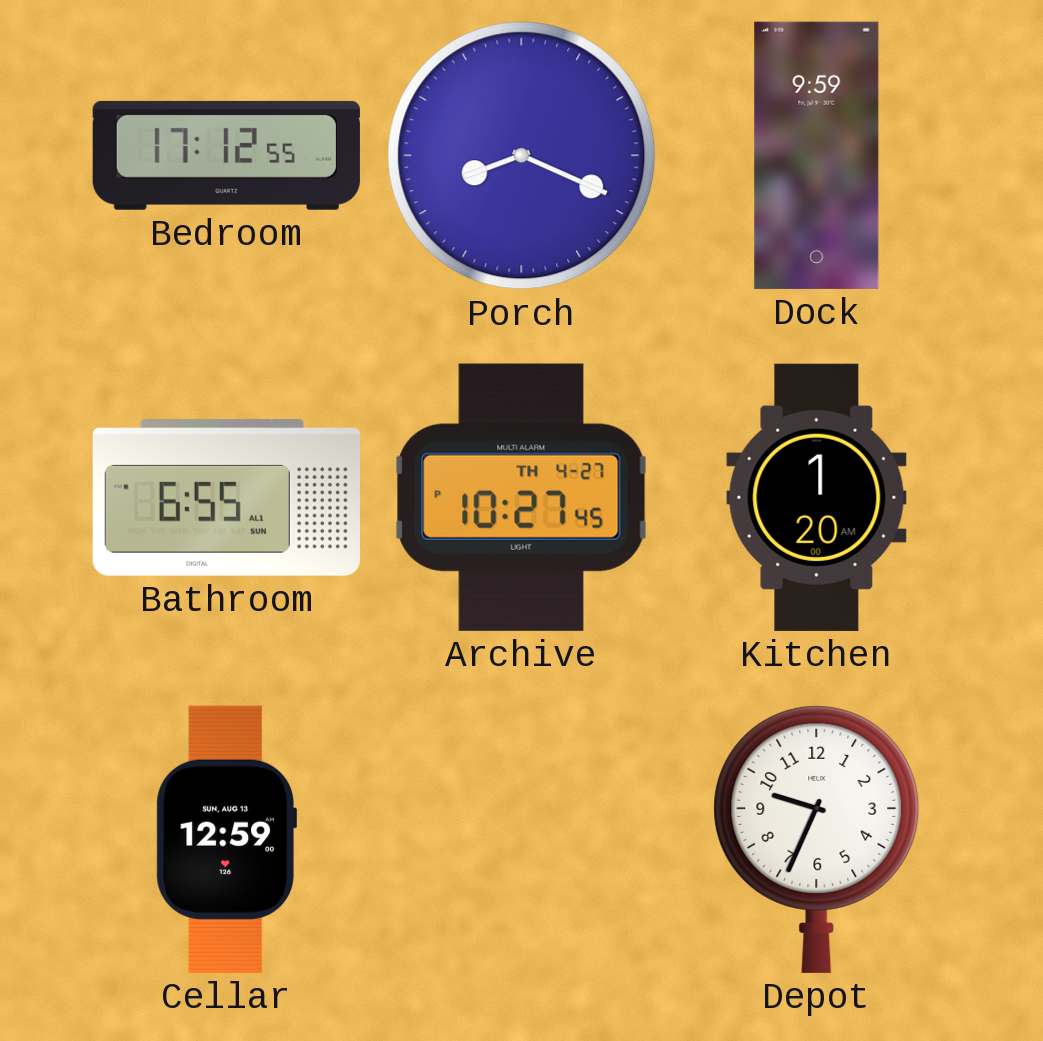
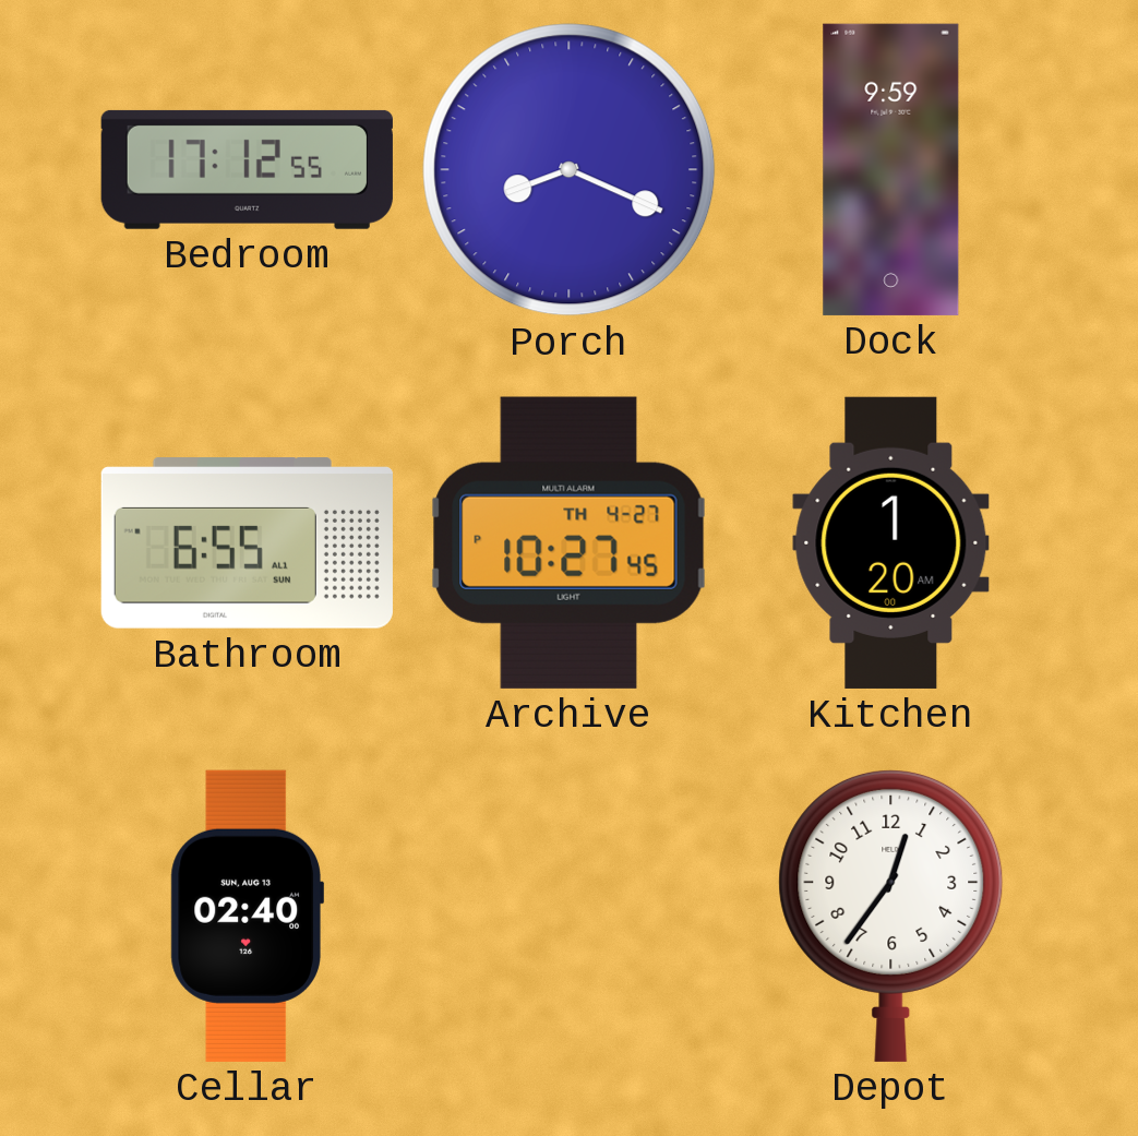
Cellar: 12:59 -> 02:40
Depot: 9:34 -> 12:36
